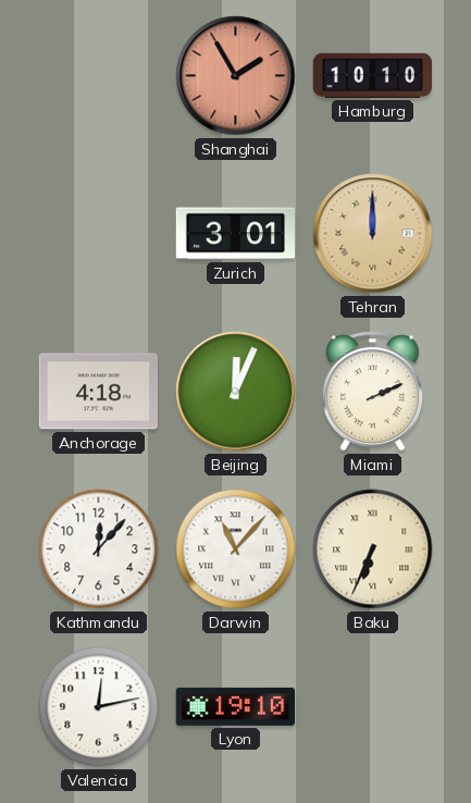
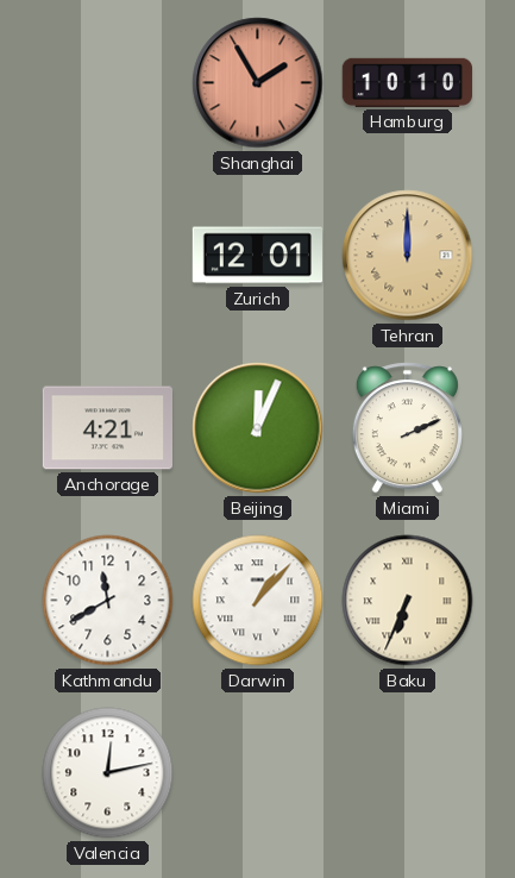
Zurich: 3:01 -> 12:01
Anchorage: 4:18 -> 4:21
Kathmandu: 12:07 -> 11:40
Darwin: 11:07 -> 1:07
Lyon: 19:10 -> none
